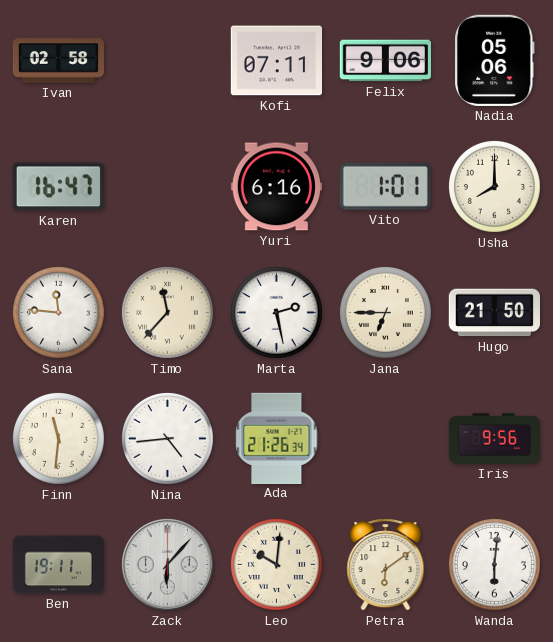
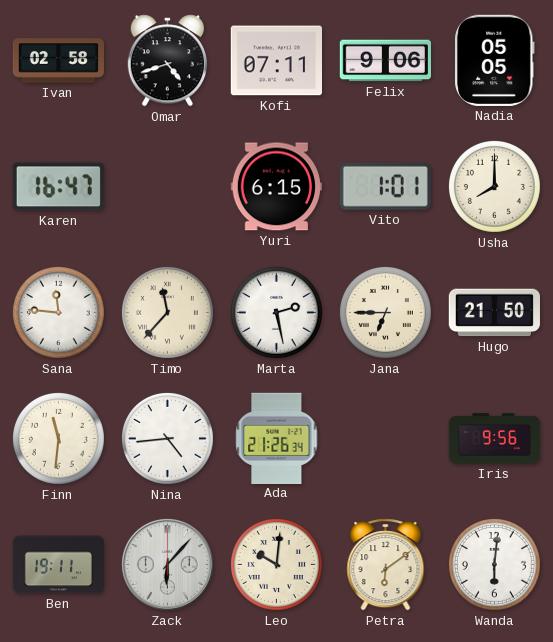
Omar: none -> 4:42
Nadia: 05:06 -> 05:05
Yuri: 6:16 -> 6:15
